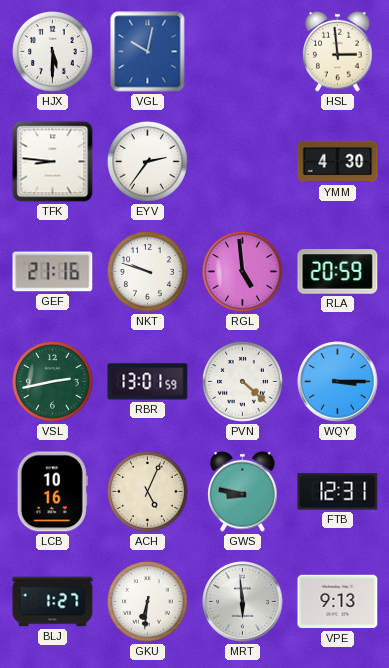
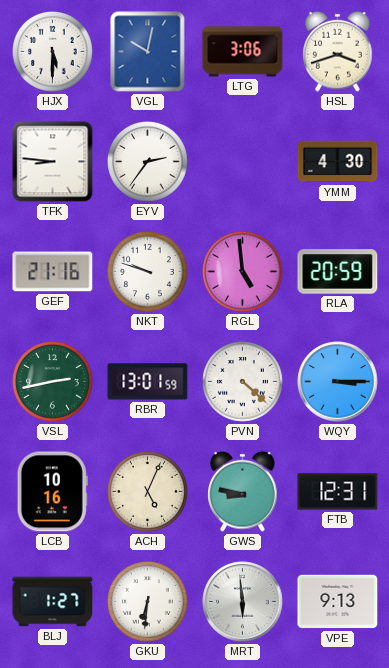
LTG: none -> 3:06
HSL: 2:59 -> 3:42
